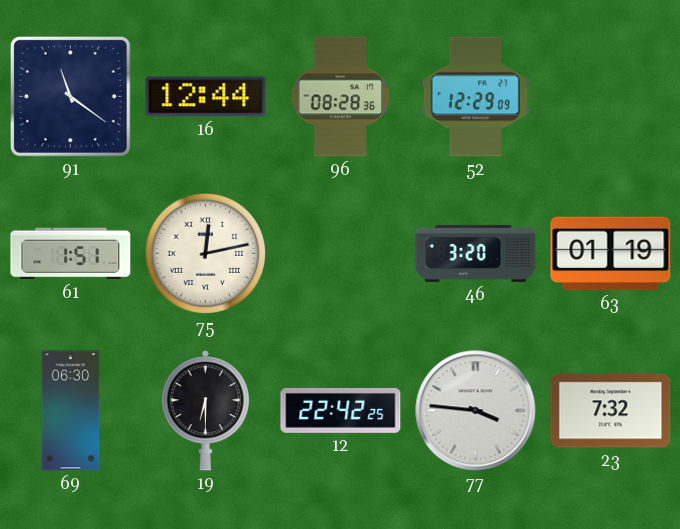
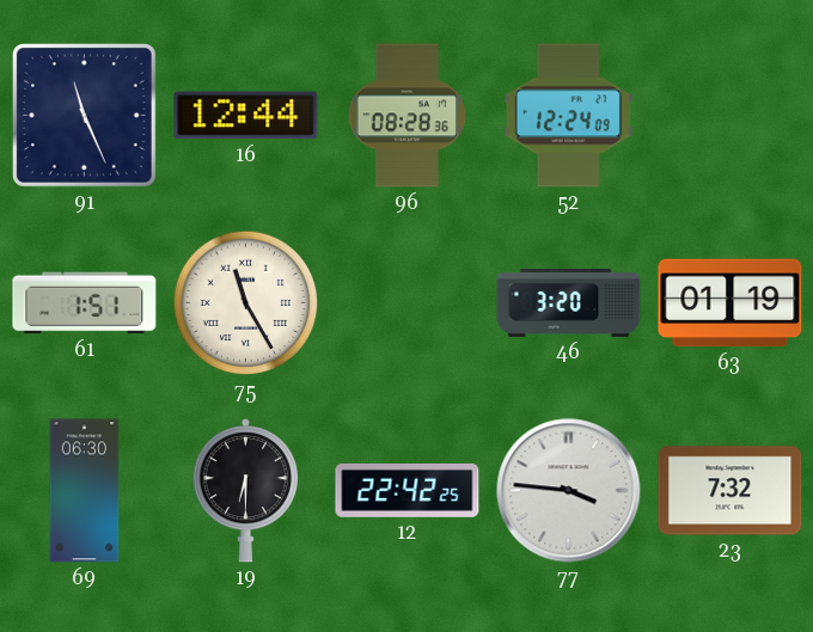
91: 11:21 -> 11:26
52: 12:29 -> 12:24
75: 12:13 -> 11:25
